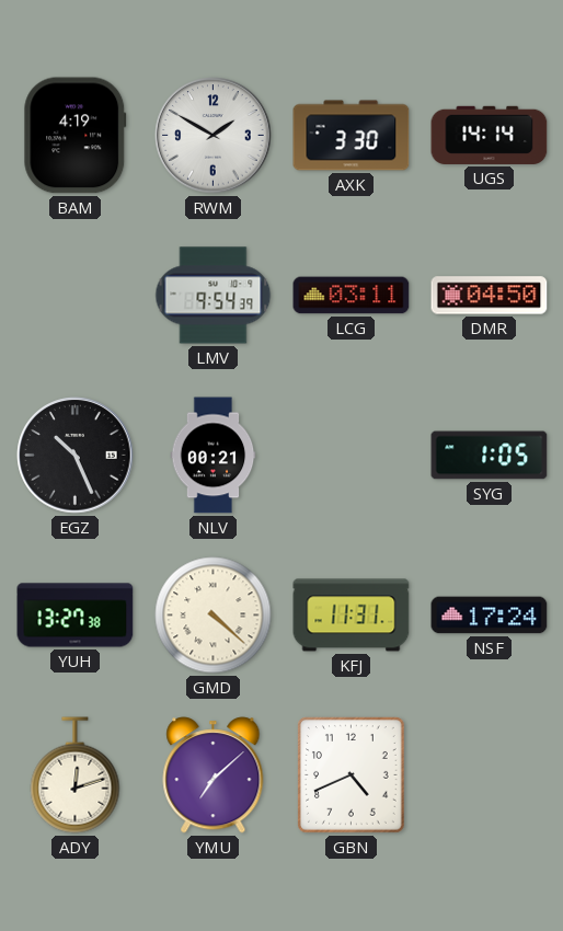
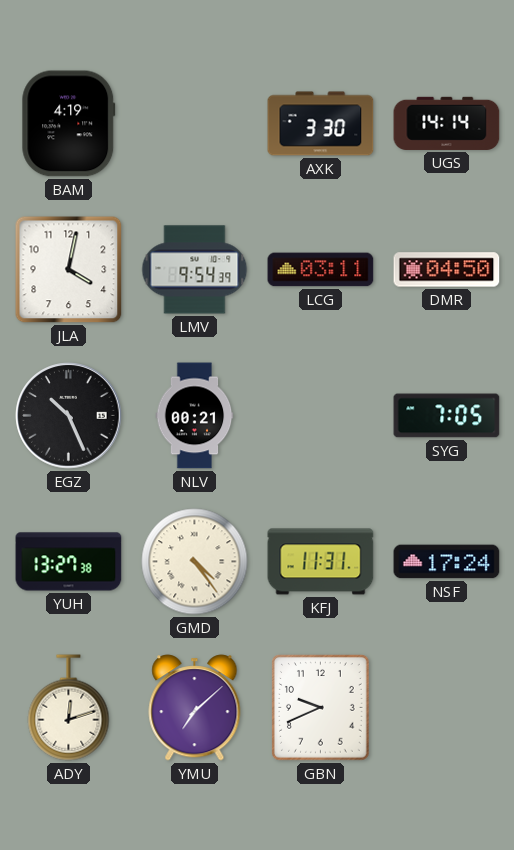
RWM: 1:50 -> none
JLA: none -> 4:02
SYG: 1:05 -> 7:05
GMD: 4:22 -> 4:24
GBN: 4:41 -> 9:41
